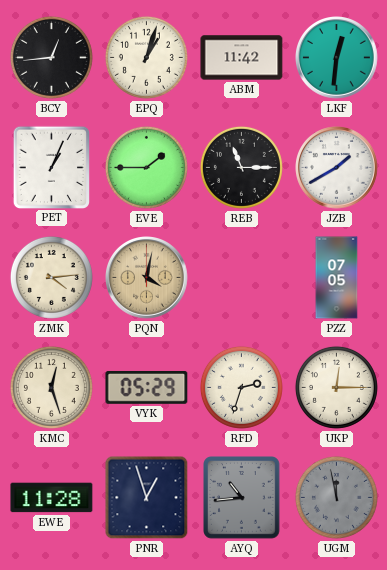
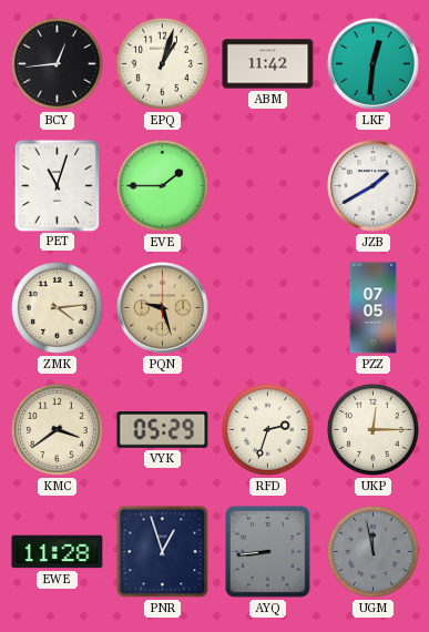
PET: 1:04 -> 11:03
REB: 11:15 -> none
PQN: 4:02 -> 9:27
KMC: 12:27 -> 3:39
AYQ: 10:44 -> 8:44
